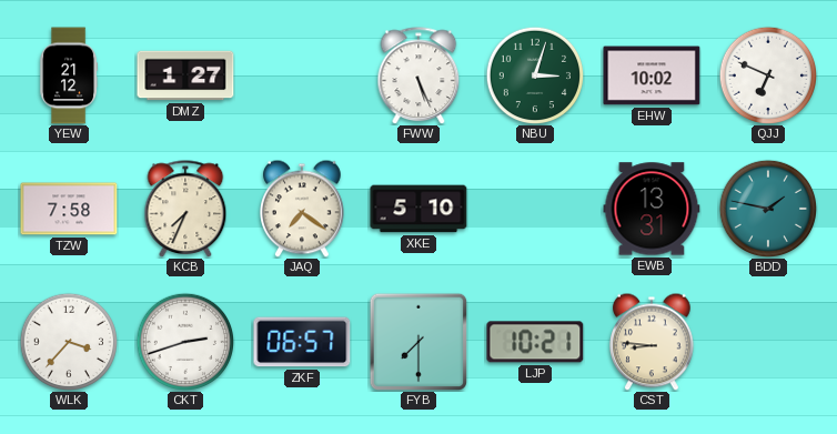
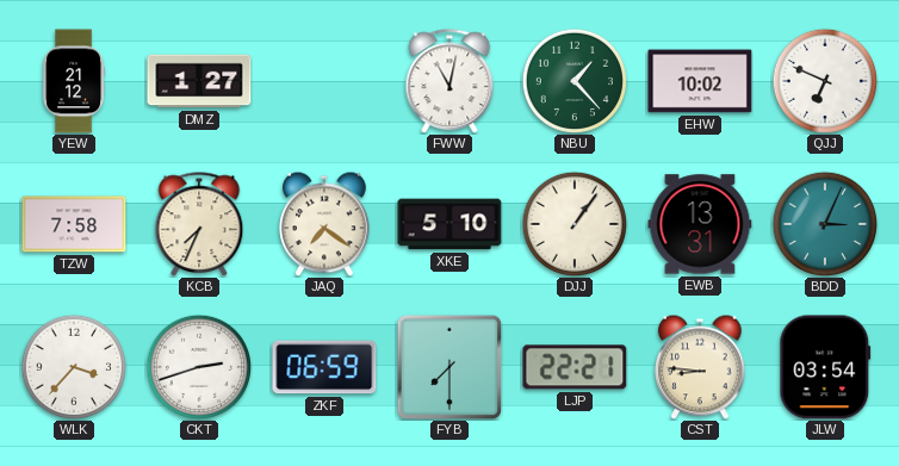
FWW: 5:26 -> 11:02
NBU: 3:03 -> 1:23
DJJ: none -> 1:06
BDD: 1:47 -> 3:04
ZKF: 06:57 -> 06:59
LJP: 10:21 -> 22:21
JLW: none -> 03:54
